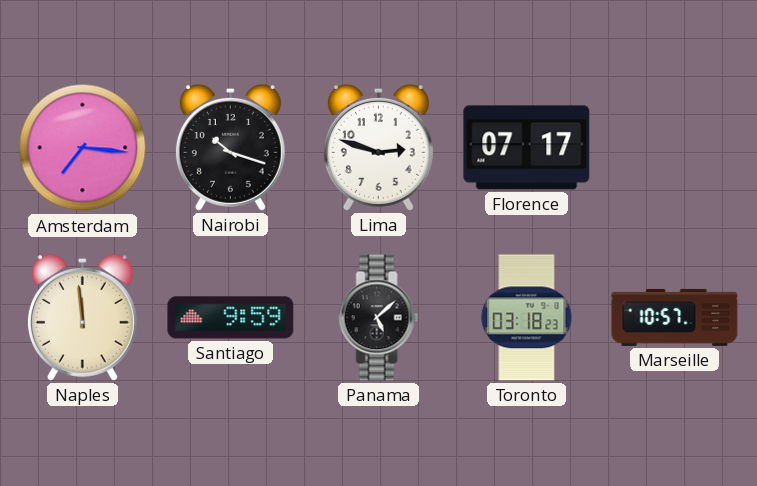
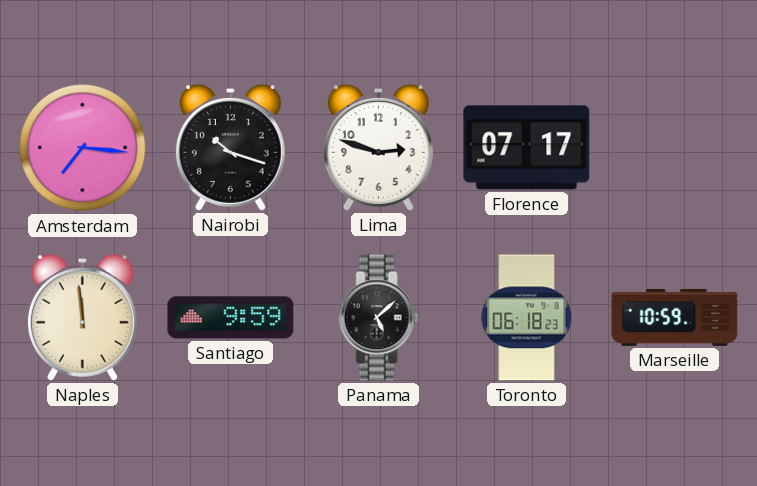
Toronto: 03:18 -> 06:18
Marseille: 10:57 -> 10:59
